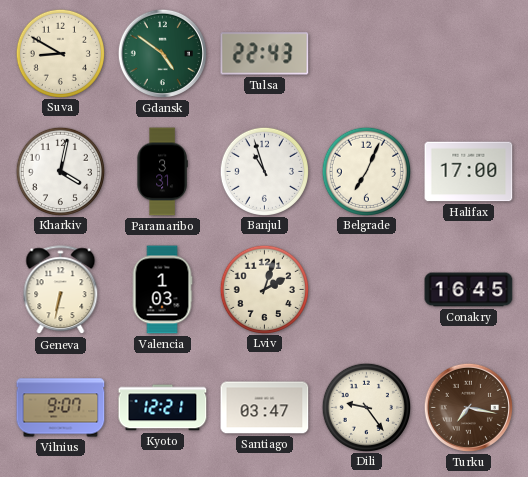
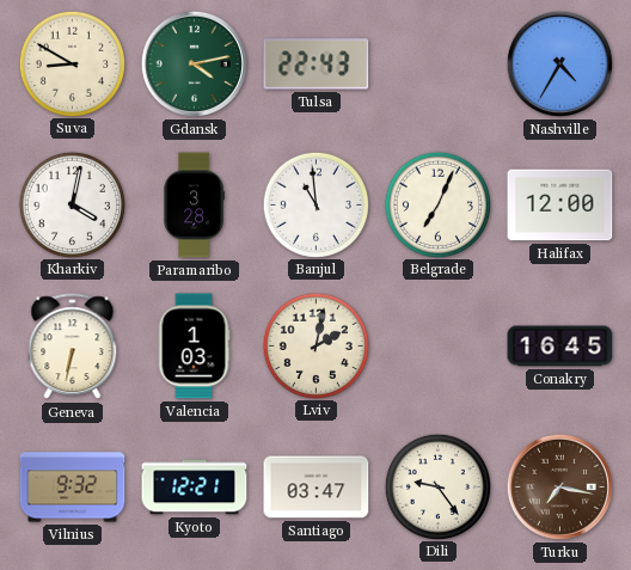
Gdansk: 4:51 -> 4:13
Nashville: none -> 4:35
Paramaribo: 3:31 -> 3:28
Banjul: 10:57 -> 10:59
Halifax: 17:00 -> 12:00
Lviv: 2:03 -> 2:02
Vilnius: 9:07 -> 9:32
